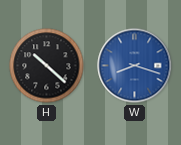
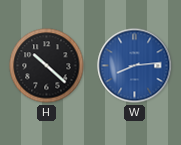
W: 8:18 -> 8:14
